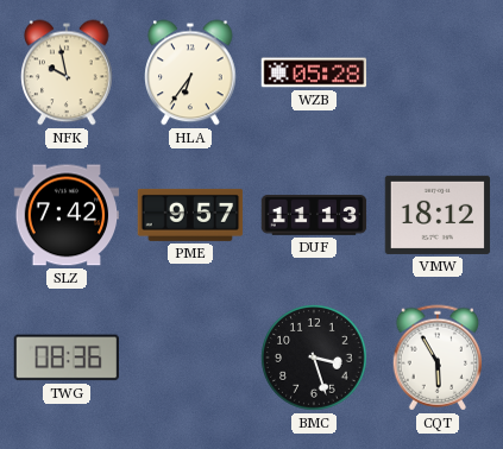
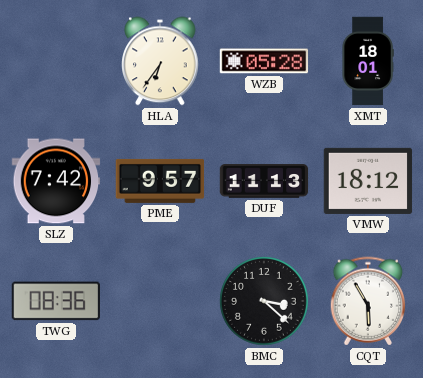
NFK: 9:58 -> none
XMT: none -> 18:01
BMC: 3:27 -> 3:22
